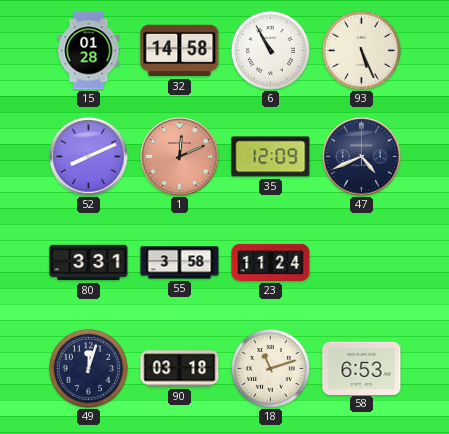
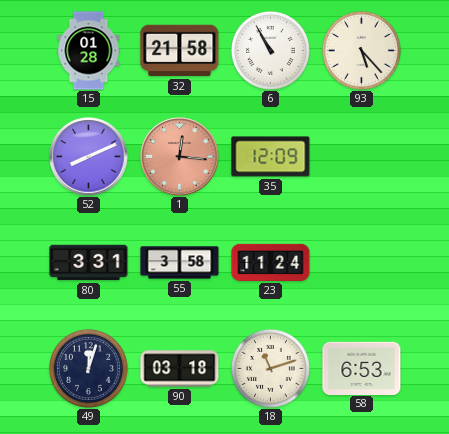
32: 14:58 -> 21:58
93: 5:26 -> 5:23
1: 12:11 -> 12:16
47: 4:41 -> none
